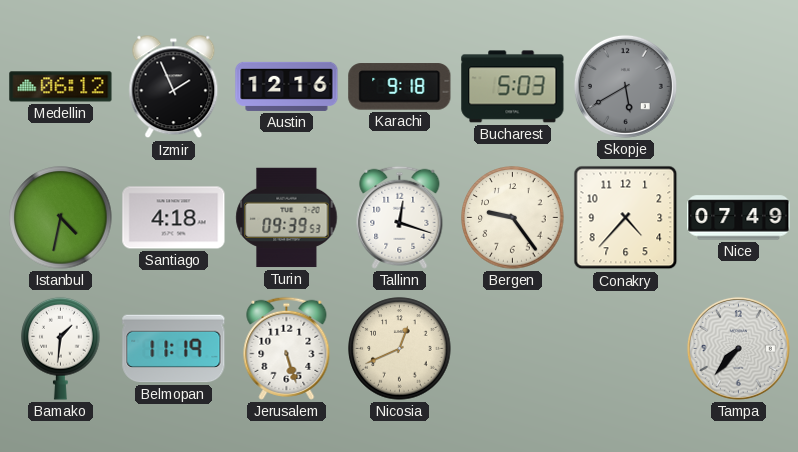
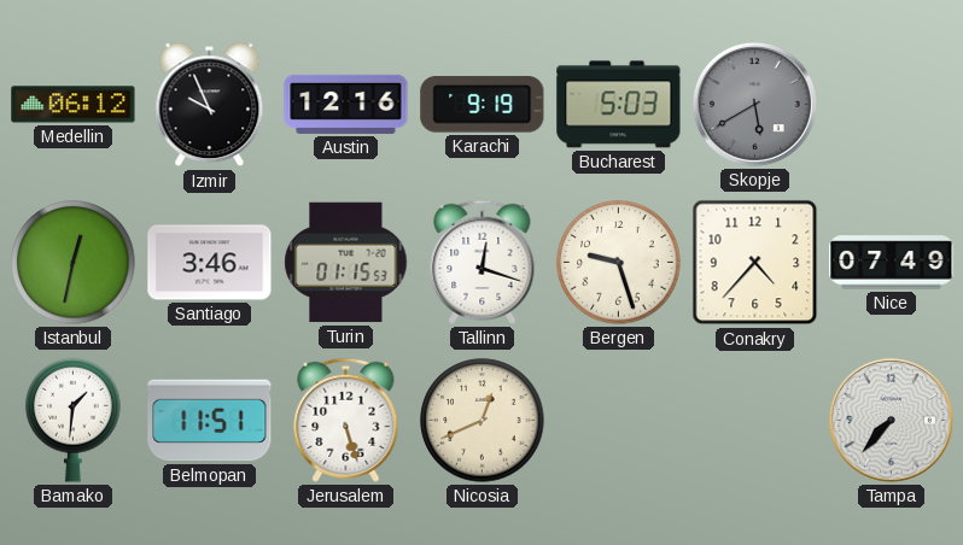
Izmir: 1:56 -> 9:56
Karachi: 9:18 -> 9:19
Istanbul: 4:32 -> 12:32
Santiago: 4:18 -> 3:46
Turin: 09:39 -> 01:15
Bergen: 9:24 -> 9:27
Belmopan: 11:19 -> 11:51
